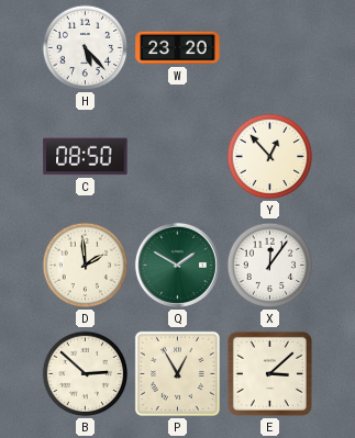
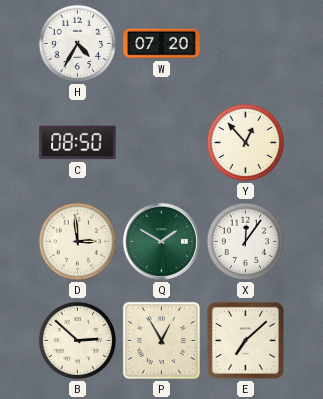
H: 5:23 -> 4:35
W: 23:20 -> 07:20
D: 1:59 -> 2:59
E: 3:08 -> 7:08
